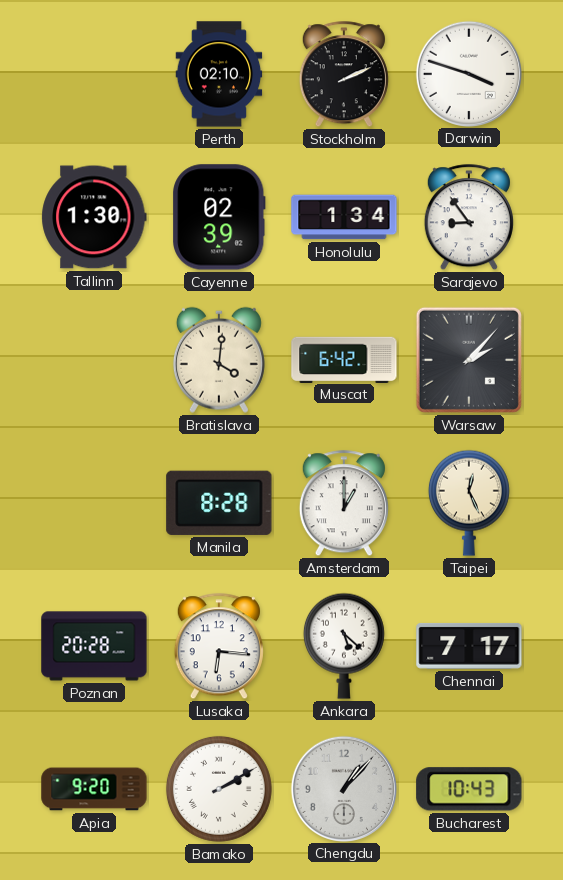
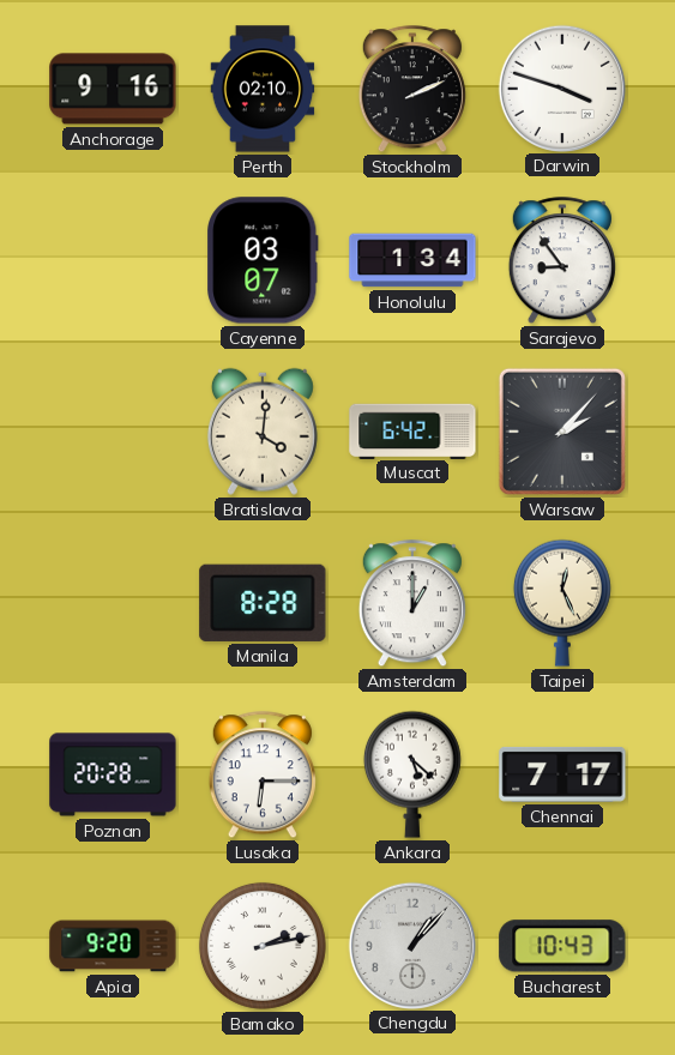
Anchorage: none -> 9:16
Tallinn: 1:30 -> none
Cayenne: 02:39 -> 03:07
Lusaka: 6:16 -> 6:15
Bamako: 2:10 -> 2:13
